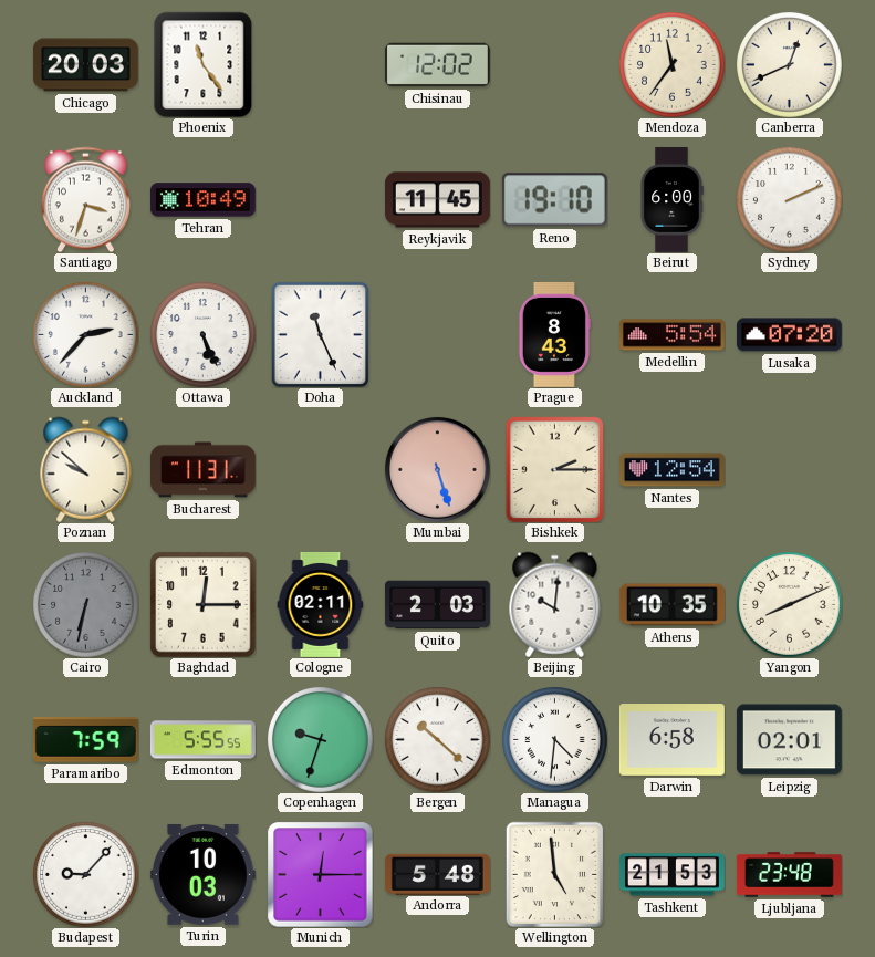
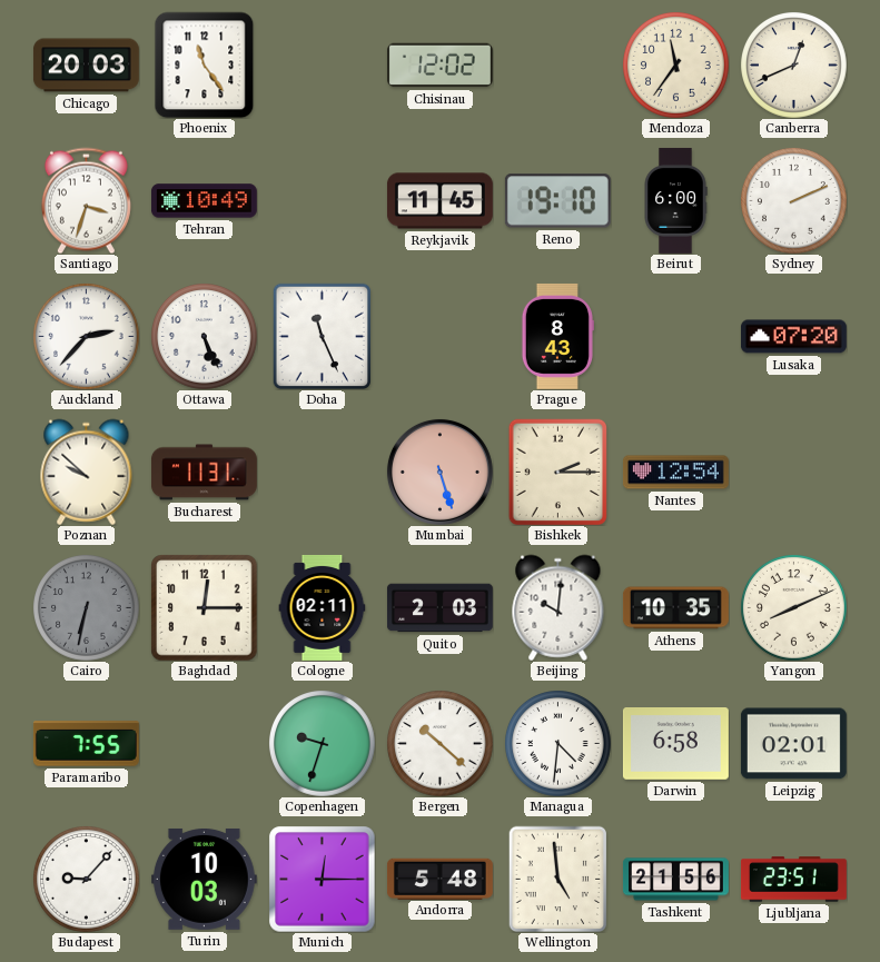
Medellin: 5:54 -> none
Paramaribo: 7:59 -> 7:55
Edmonton: 5:55 -> none
Tashkent: 21:53 -> 21:56
Ljubljana: 23:48 -> 23:51
